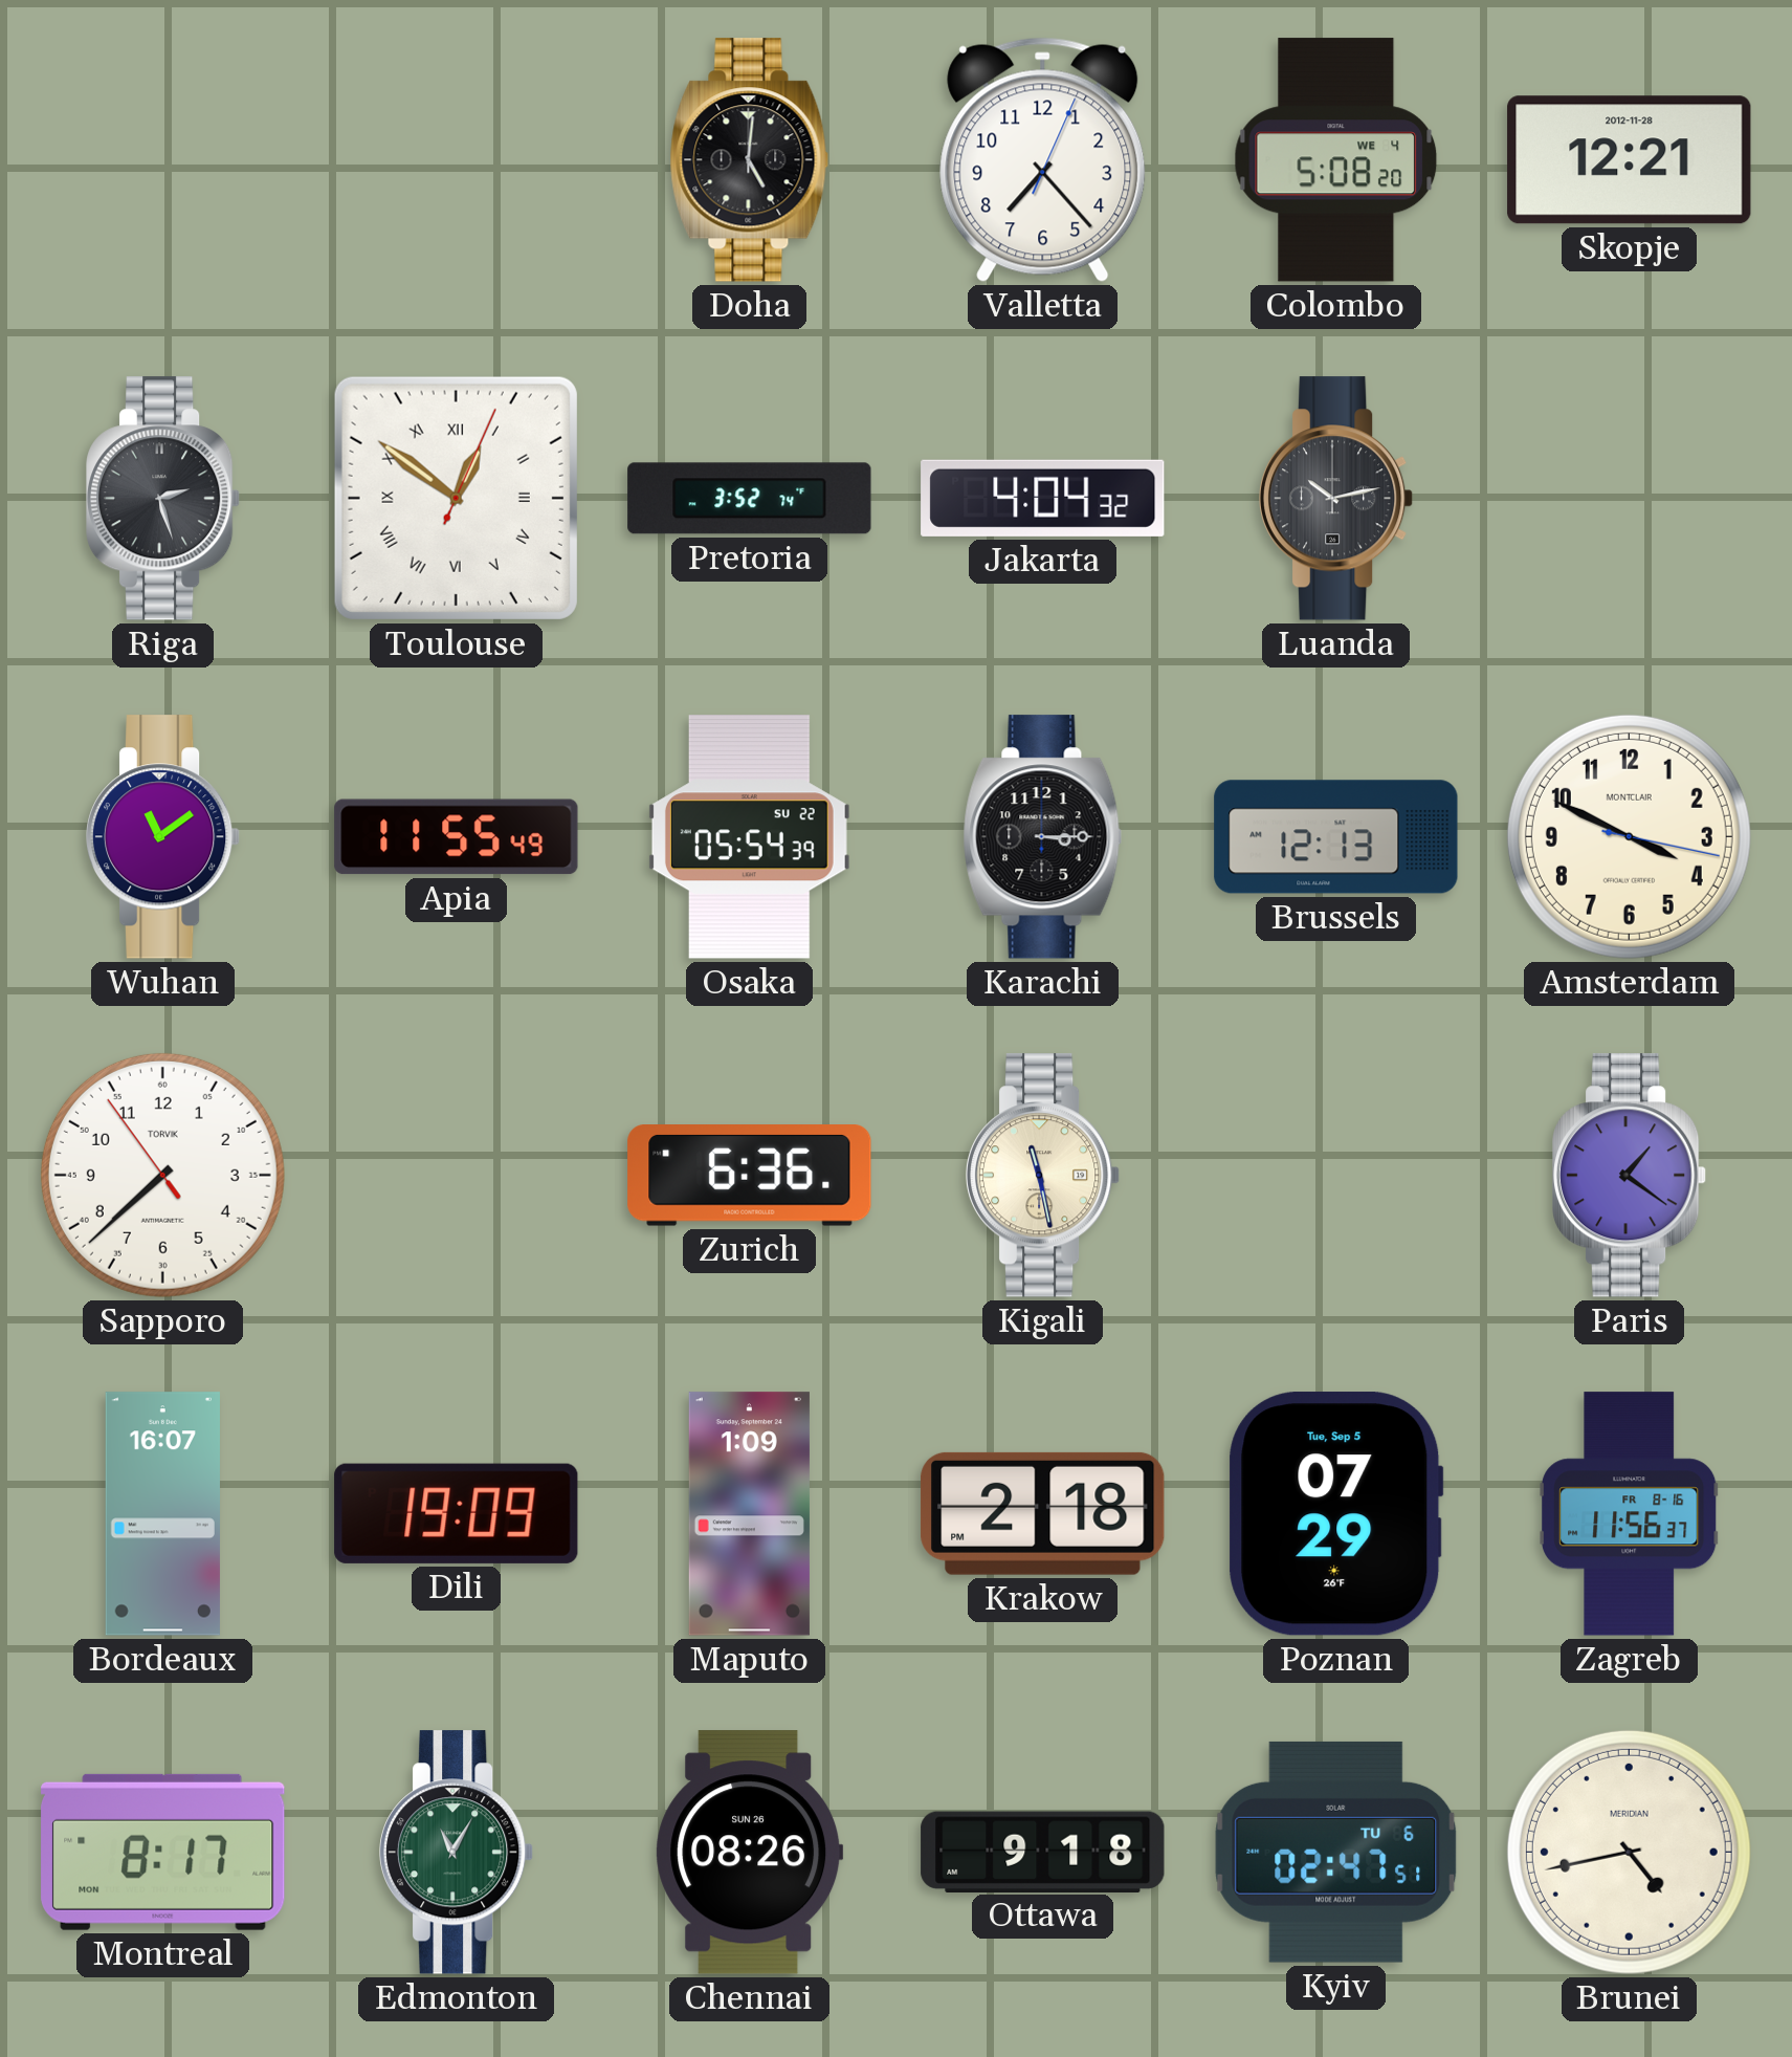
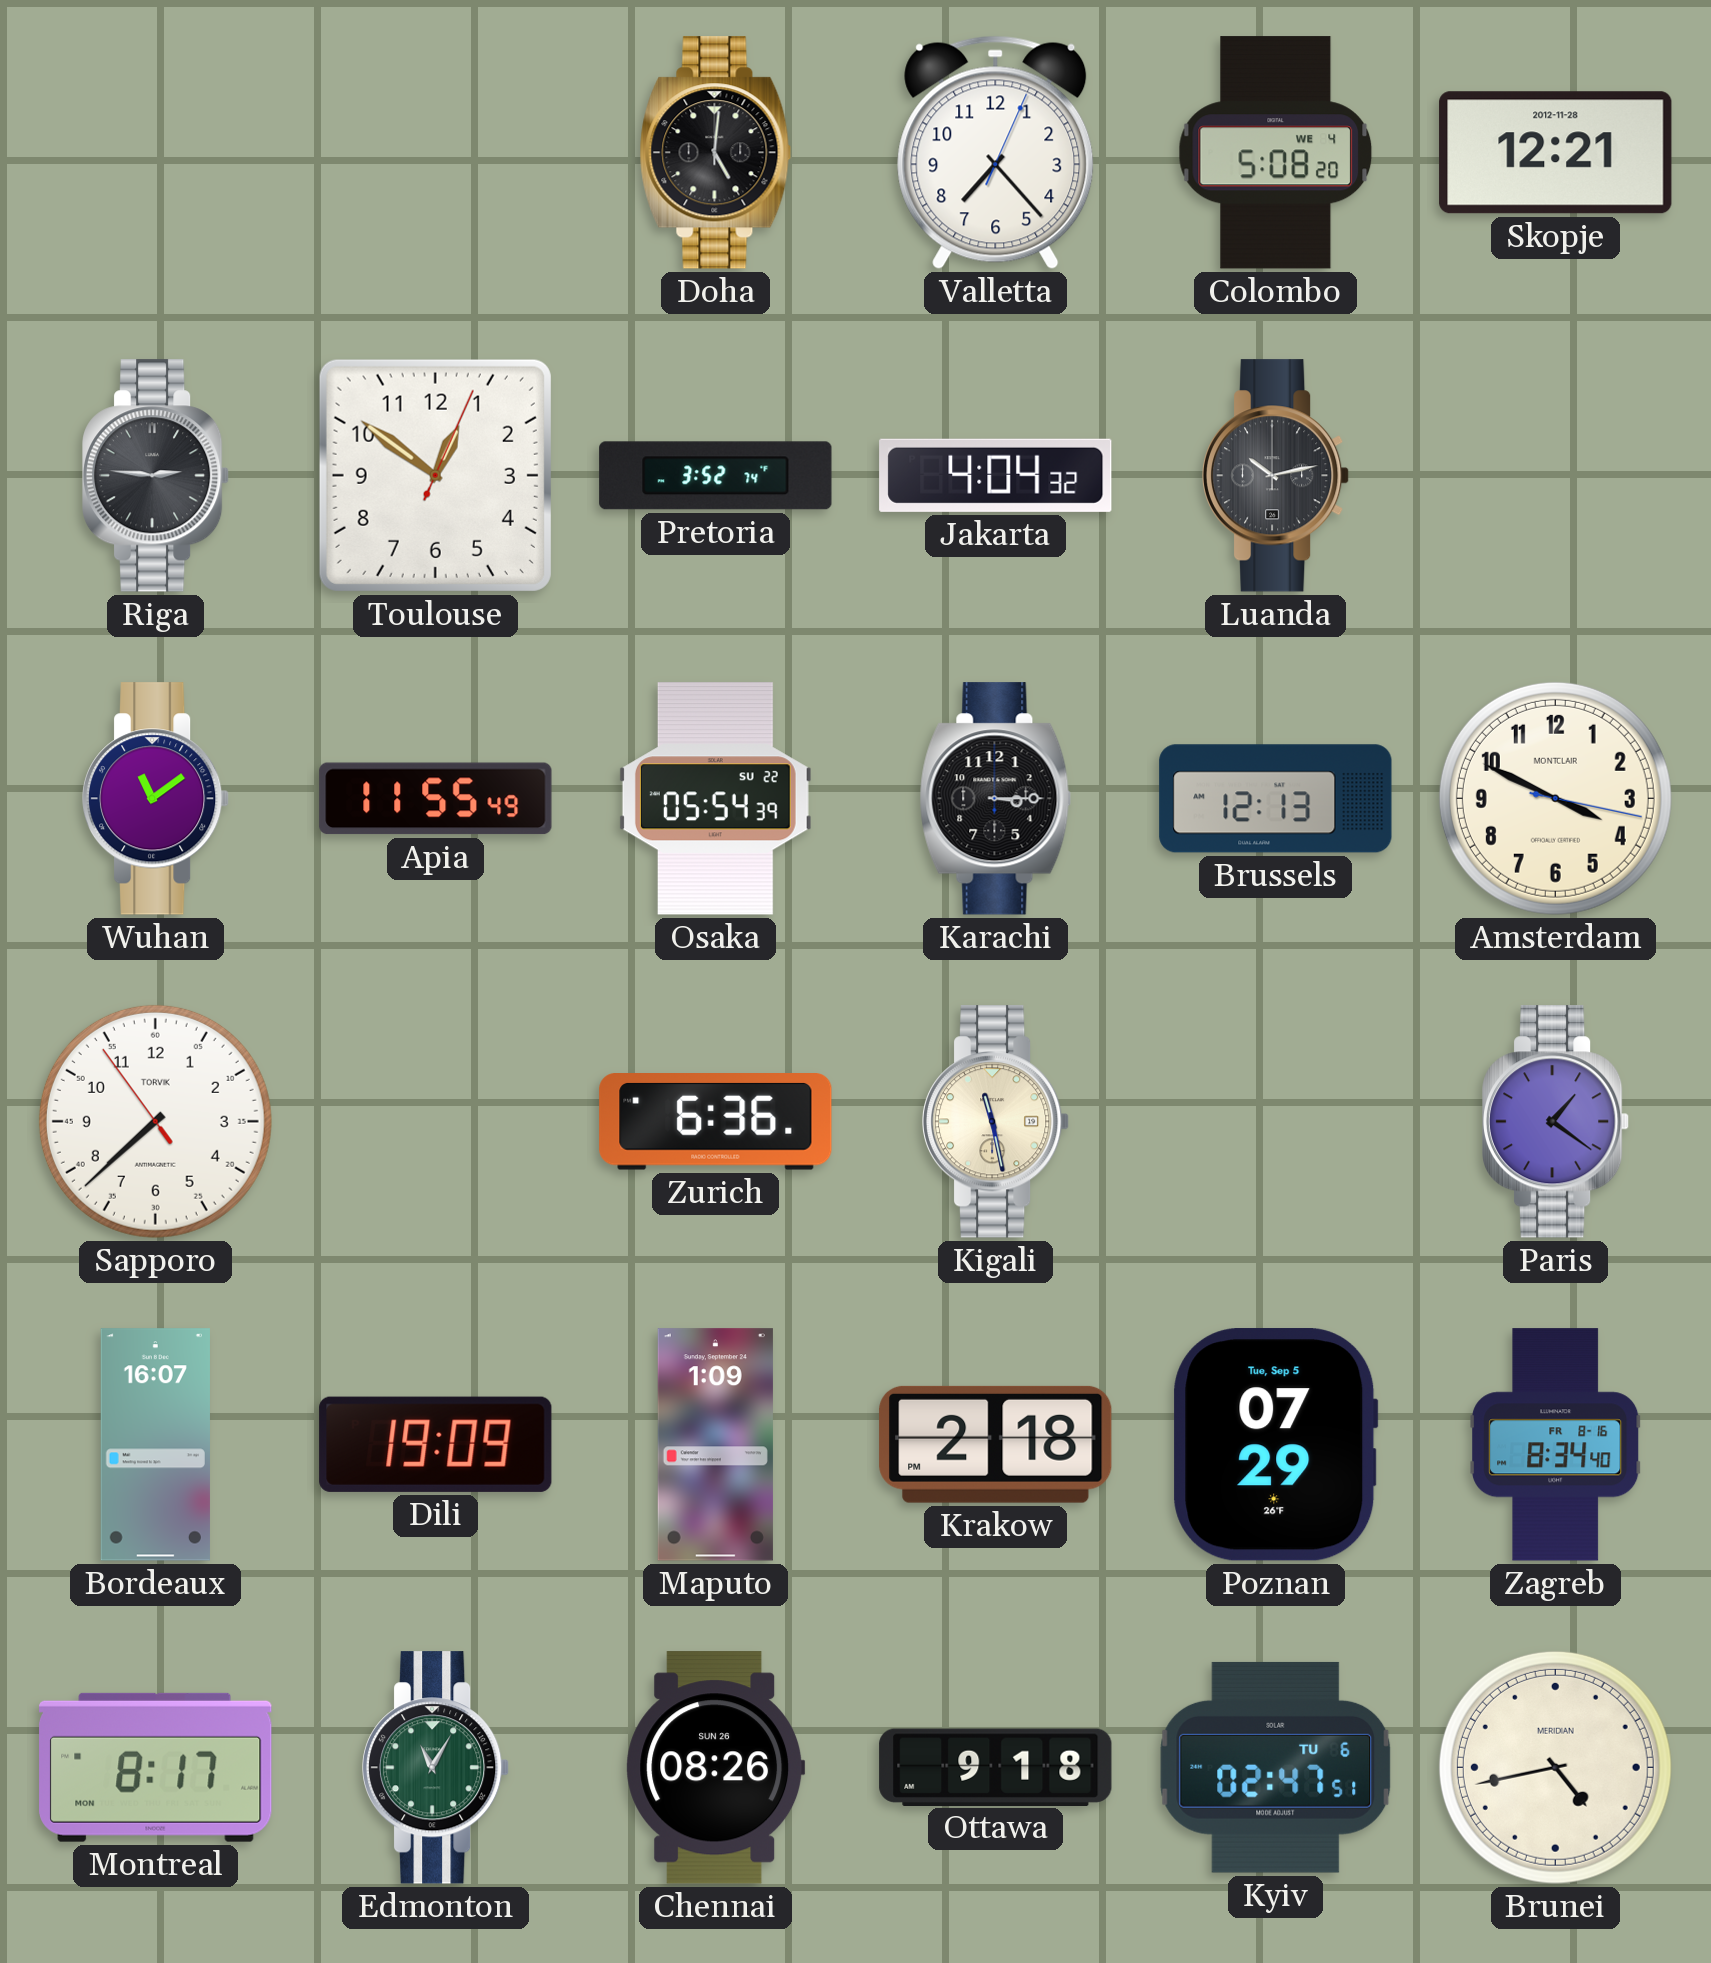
Riga: 2:27 -> 2:46
Toulouse numerals: Roman -> Arabic
Zagreb: 11:56 -> 8:34
